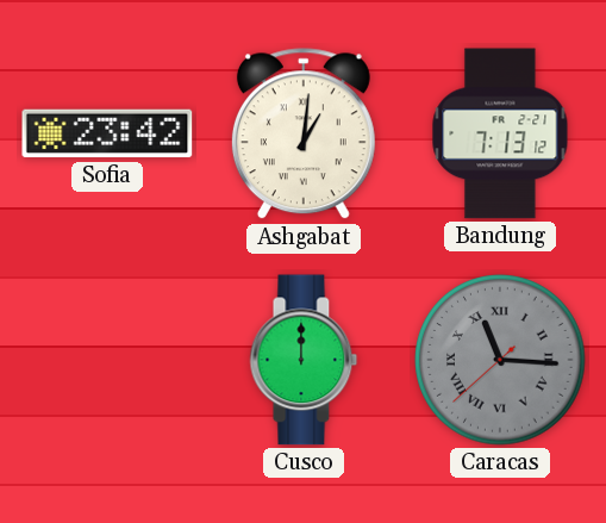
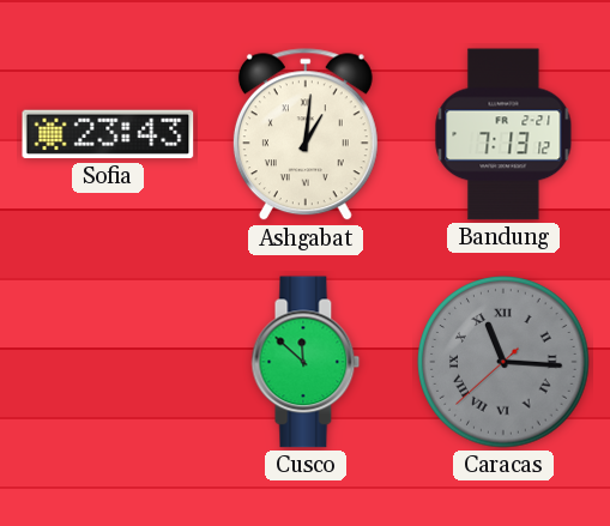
Sofia: 23:42 -> 23:43
Cusco: 12:00 -> 11:52
